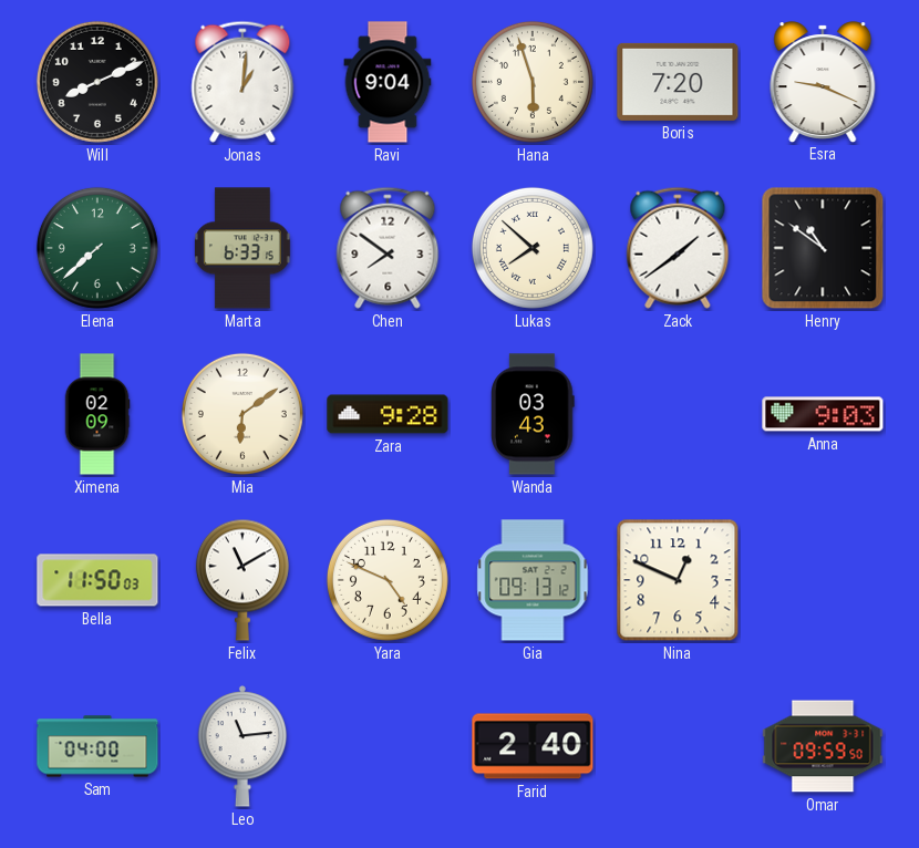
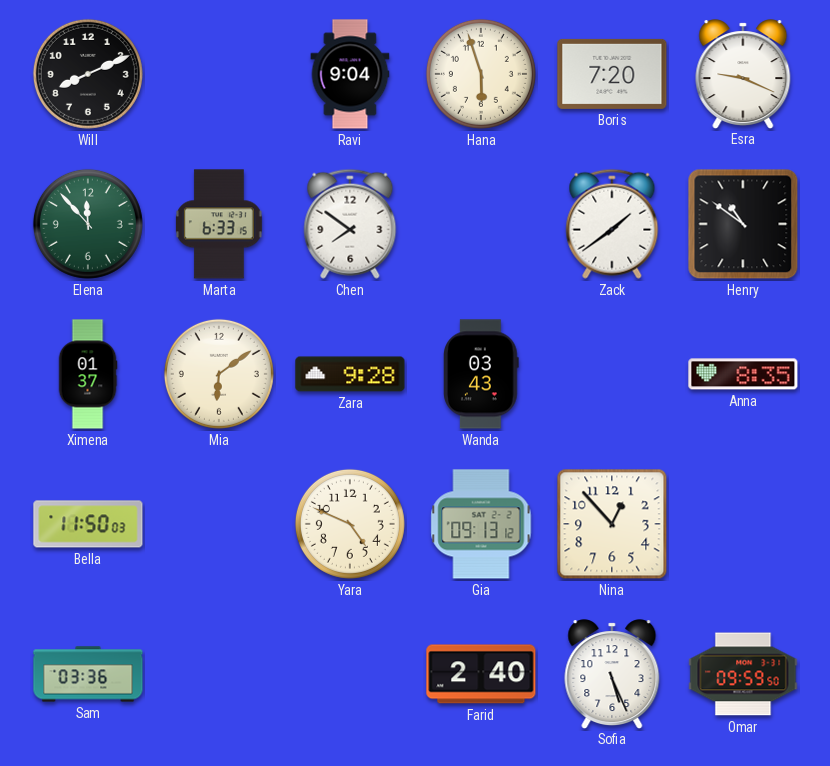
Jonas: 1:01 -> none
Elena: 7:38 -> 11:53
Lukas: 7:52 -> none
Ximena: 02:09 -> 01:37
Anna: 9:03 -> 8:35
Felix: 11:10 -> none
Nina: 12:49 -> 12:53
Sam: 04:00 -> 03:36
Leo: 11:14 -> none
Sofia: none -> 5:26
